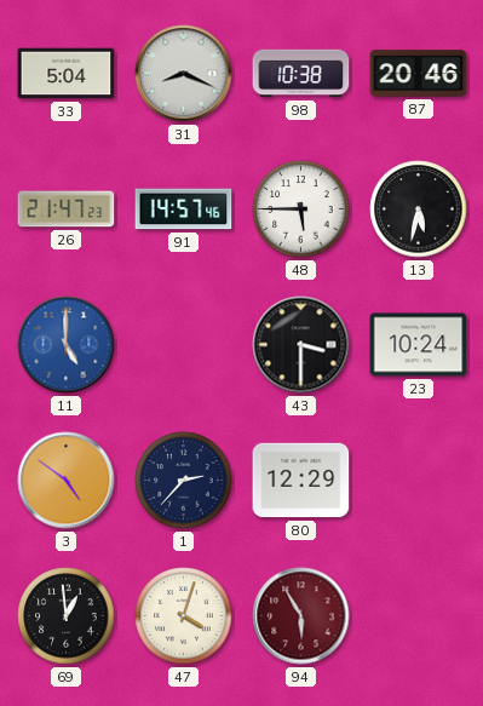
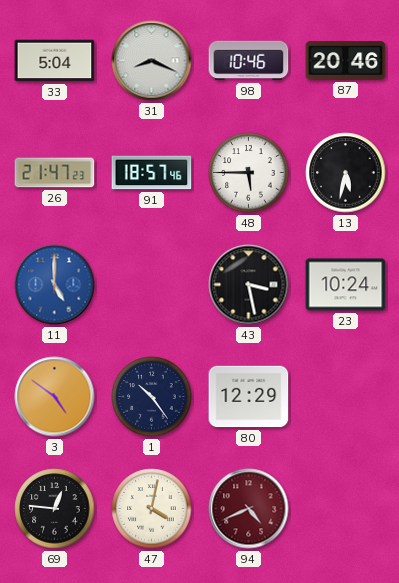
98: 10:38 -> 10:46
91: 14:57 -> 18:57
43: 3:30 -> 3:28
1: 2:37 -> 10:24
69: 12:59 -> 12:46
47: 4:03 -> 4:02
94: 5:55 -> 4:41
